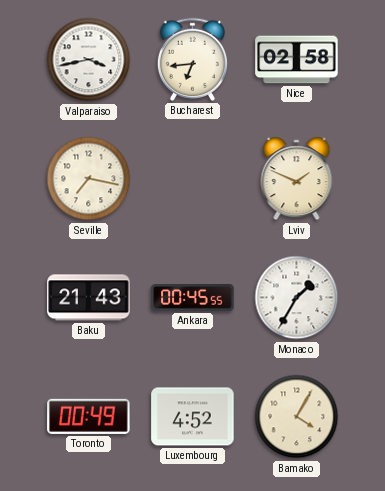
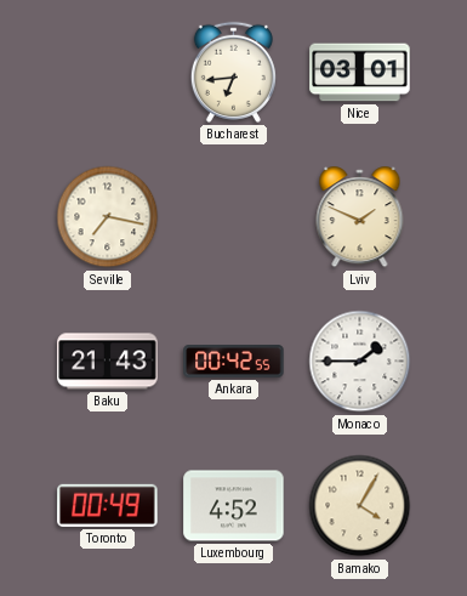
Valparaiso: 3:43 -> none
Nice: 02:58 -> 03:01
Ankara: 00:45 -> 00:42
Monaco: 1:35 -> 1:45
